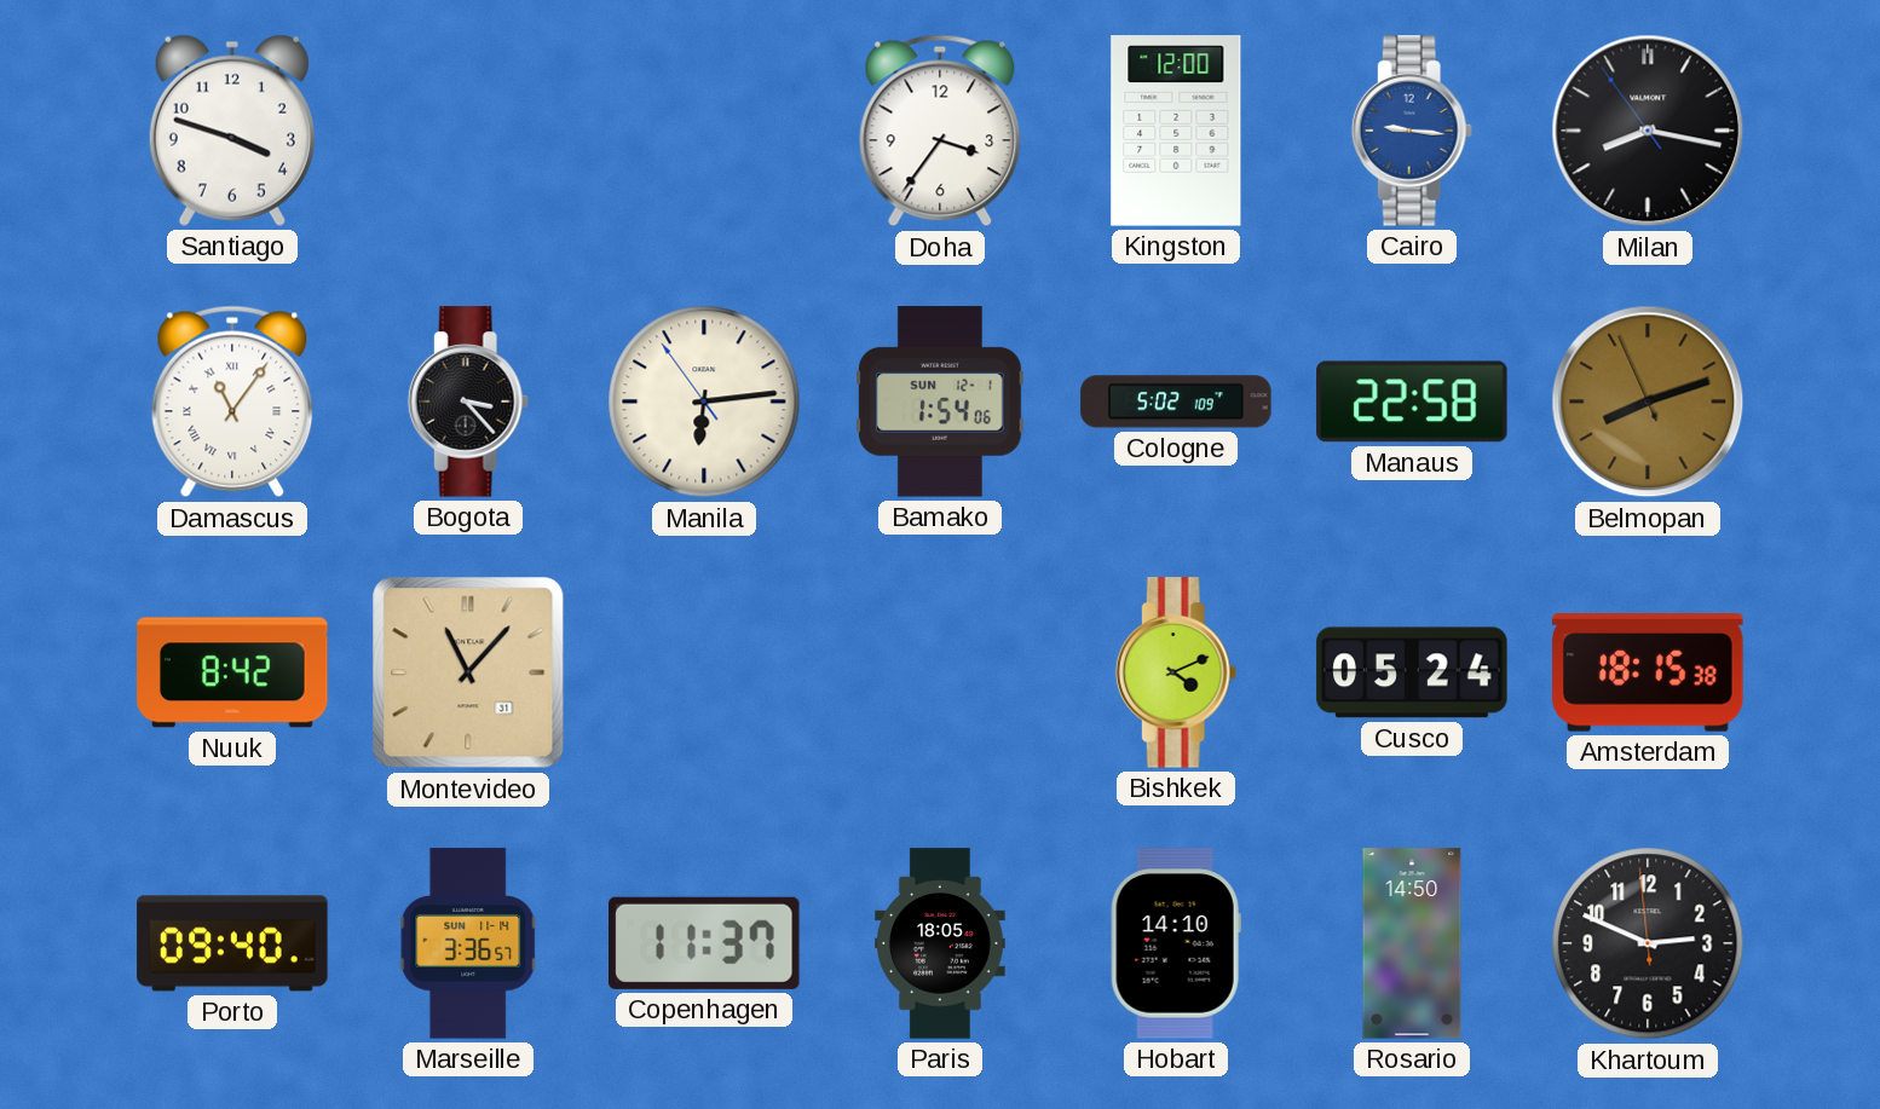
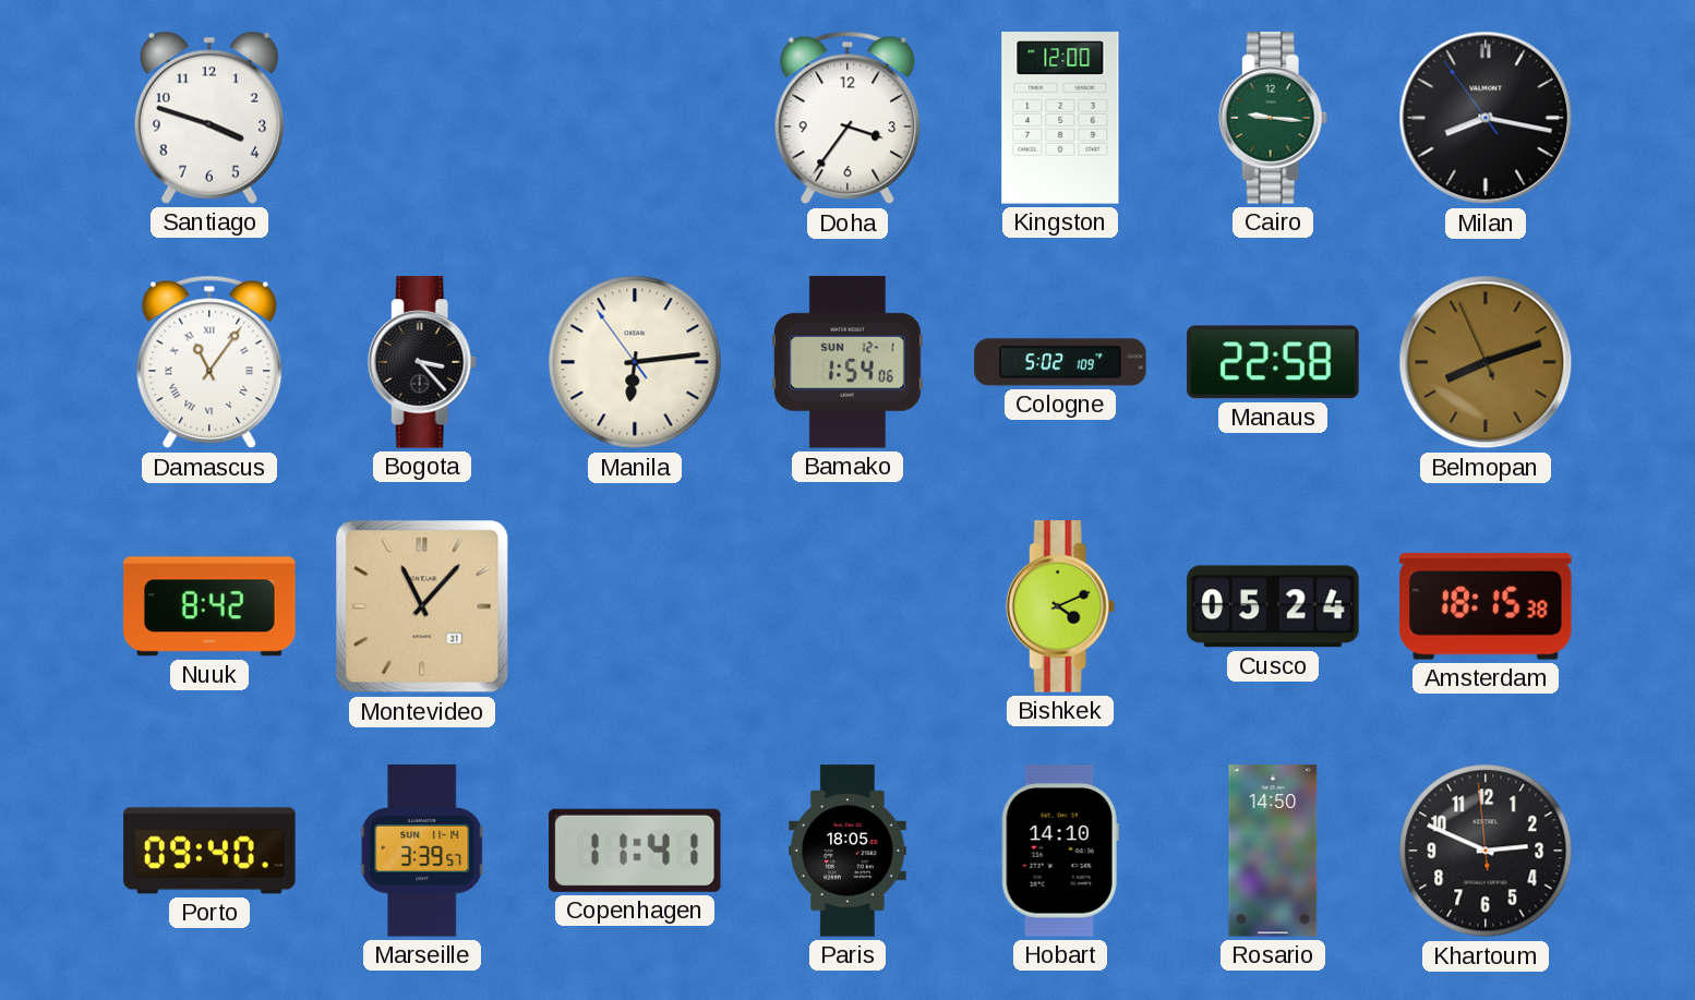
Cairo dial: blue -> green
Marseille: 3:36 -> 3:39
Copenhagen: 11:37 -> 11:41
